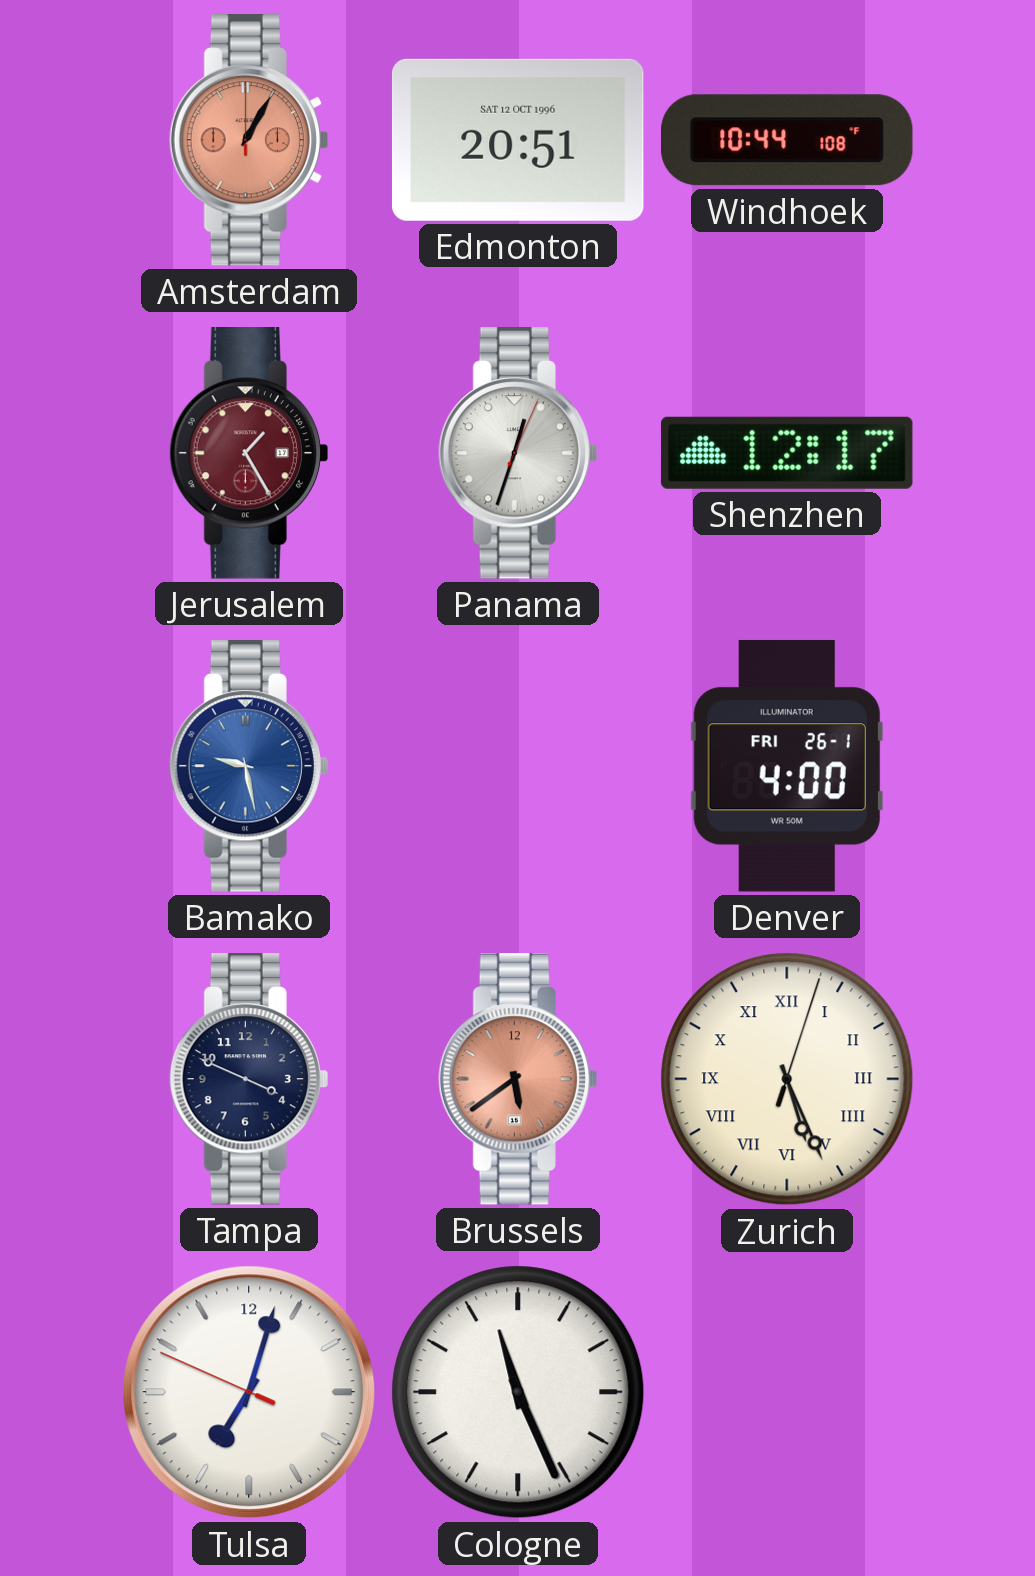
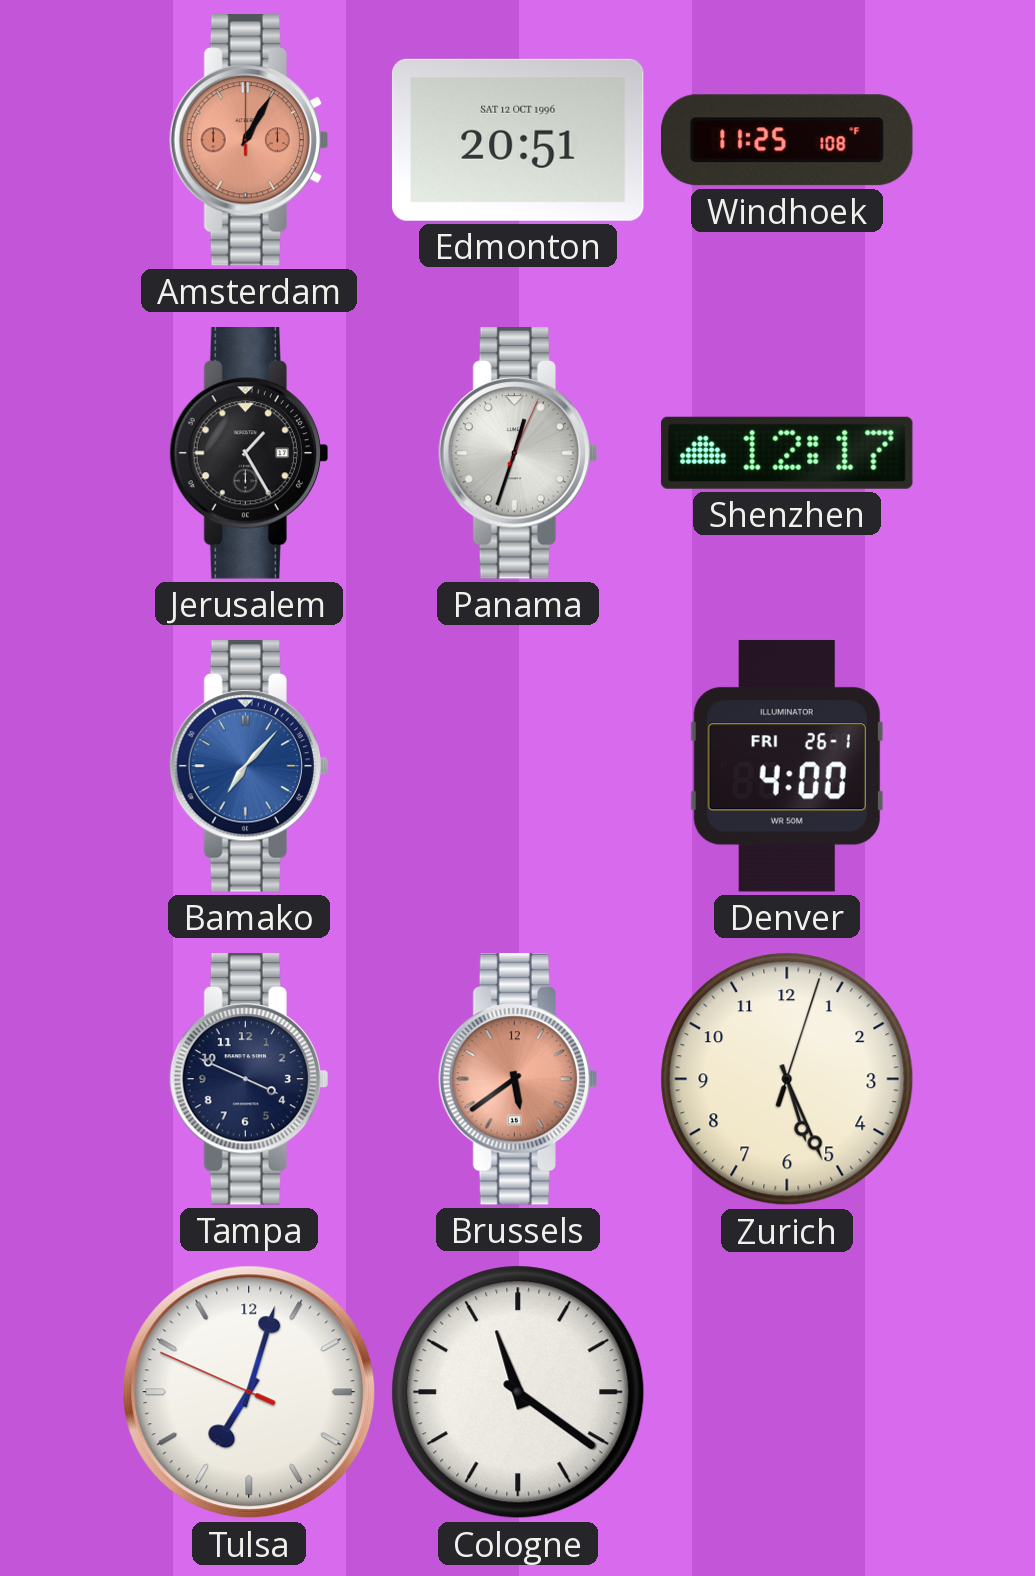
Windhoek: 10:44 -> 11:25
Jerusalem dial: burgundy -> black
Bamako: 9:28 -> 7:07
Zurich numerals: Roman -> Arabic
Cologne: 11:26 -> 11:21
